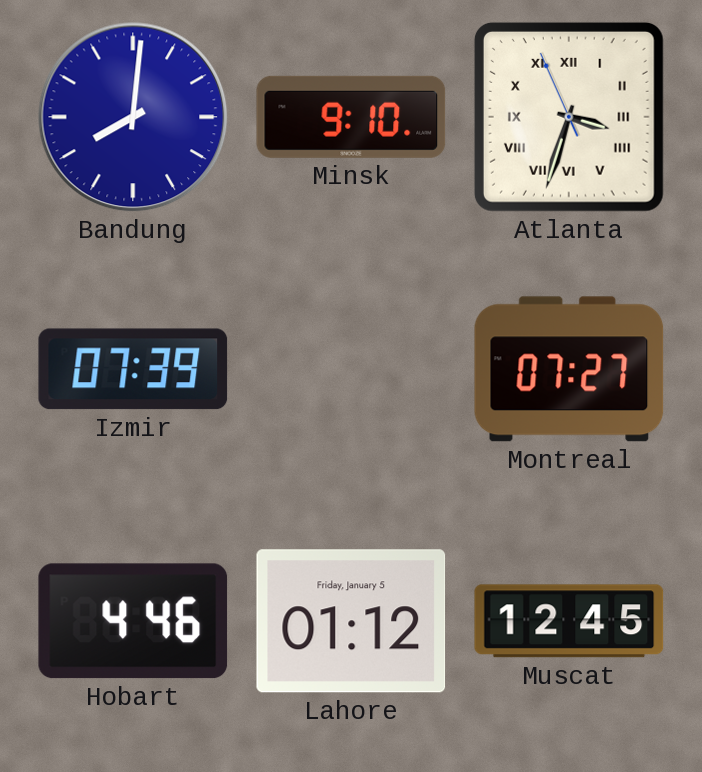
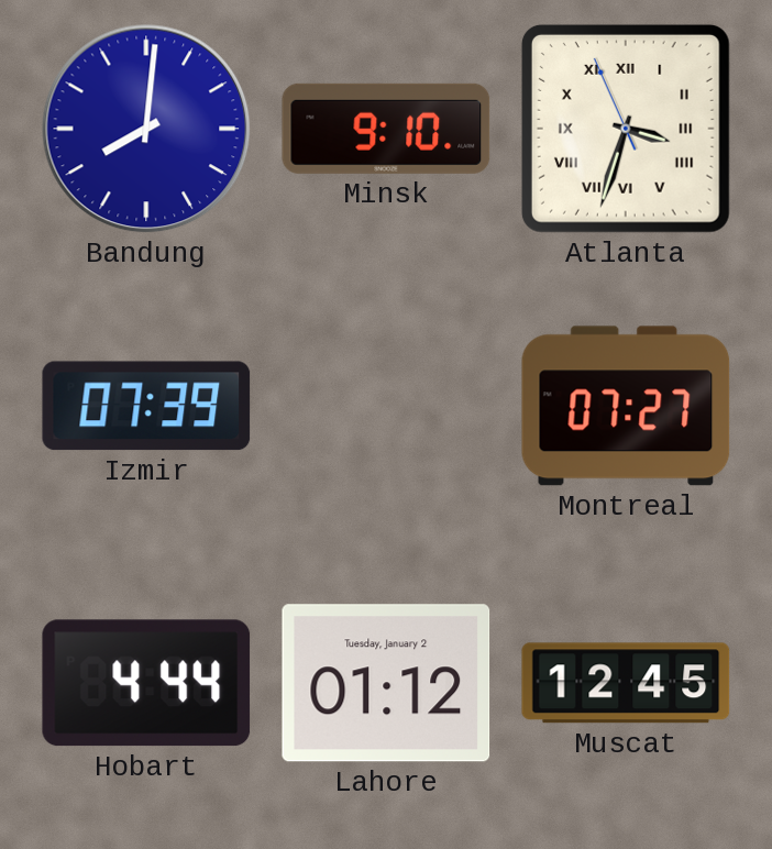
Hobart: 4:46 -> 4:44
Lahore date: Friday, January 5 -> Tuesday, January 2
